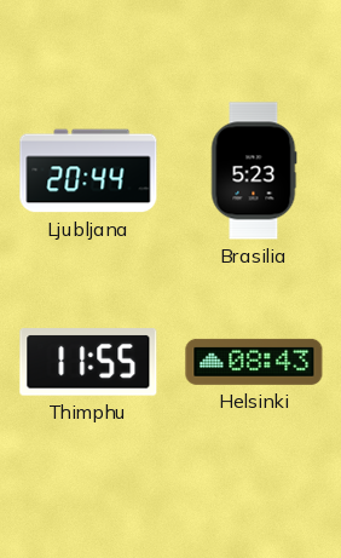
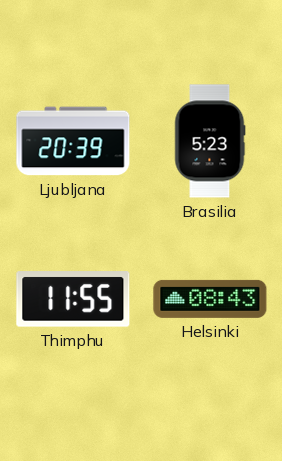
Ljubljana: 20:44 -> 20:39
